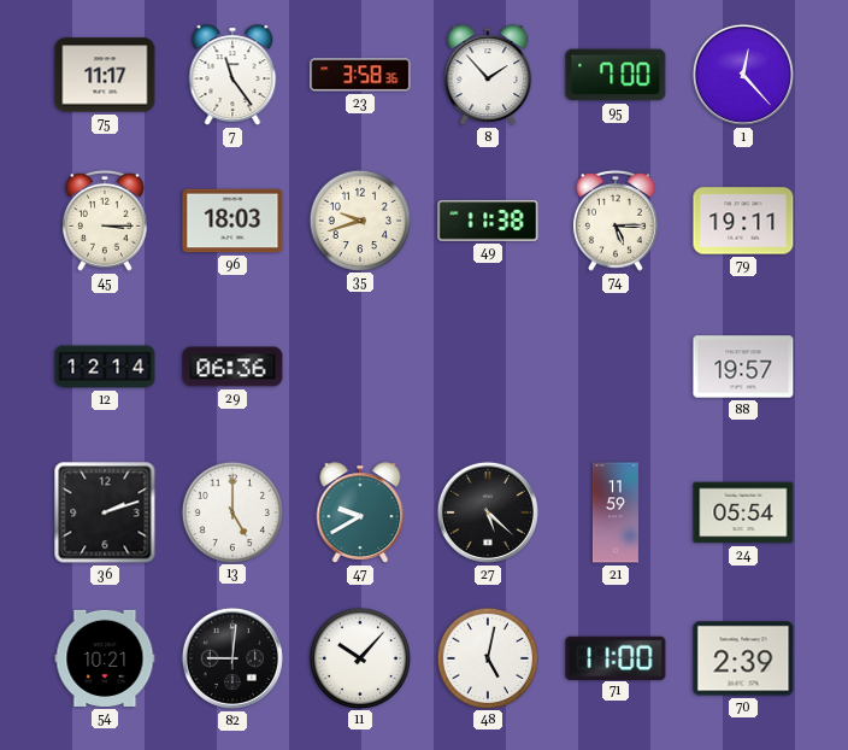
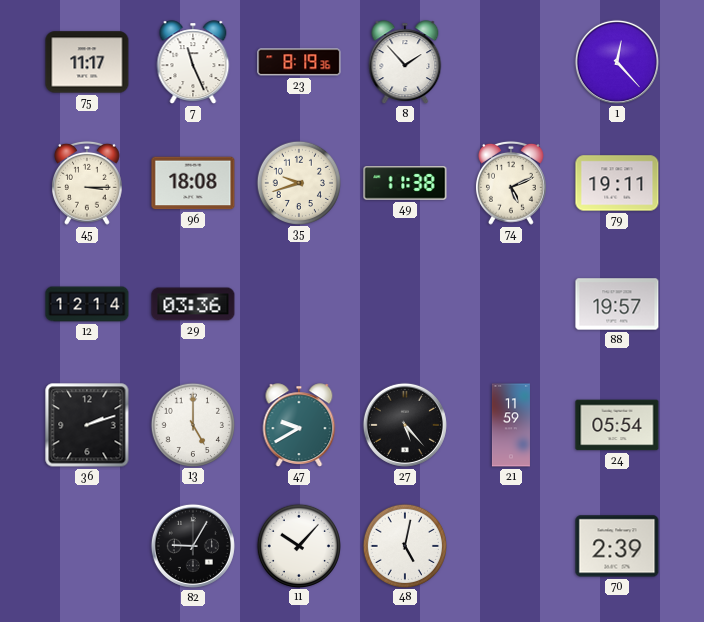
7: 11:24 -> 11:26
23: 3:58 -> 8:19
95: 7:00 -> none
96: 18:03 -> 18:08
74: 5:15 -> 5:11
29: 06:36 -> 03:36
27: 5:22 -> 5:23
54: 10:21 -> none
82: 9:01 -> 9:05
71: 11:00 -> none
